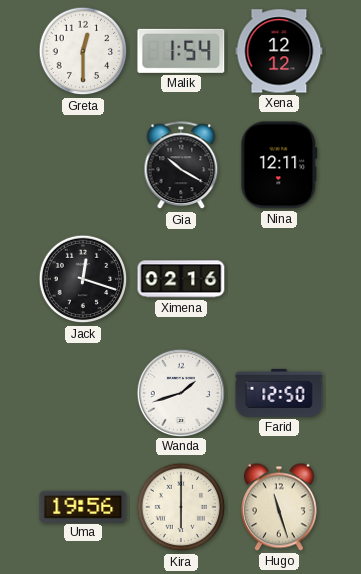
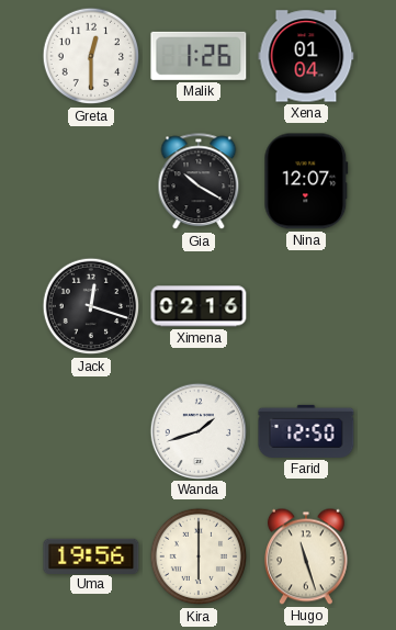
Malik: 1:54 -> 1:26
Xena: 12:12 -> 01:04
Nina: 12:11 -> 12:07
